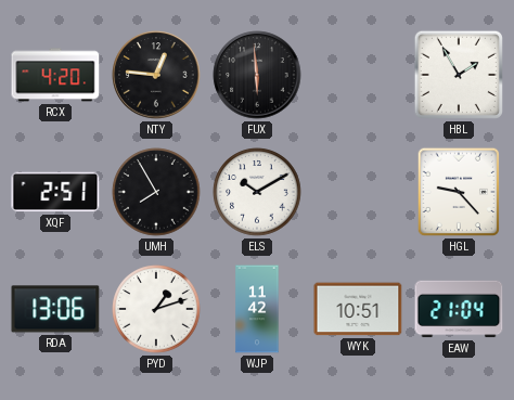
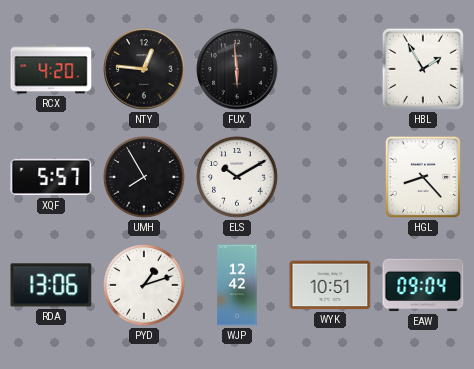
XQF: 2:51 -> 5:57
HGL: 9:23 -> 8:23
WJP: 11:42 -> 12:42
EAW: 21:04 -> 09:04
